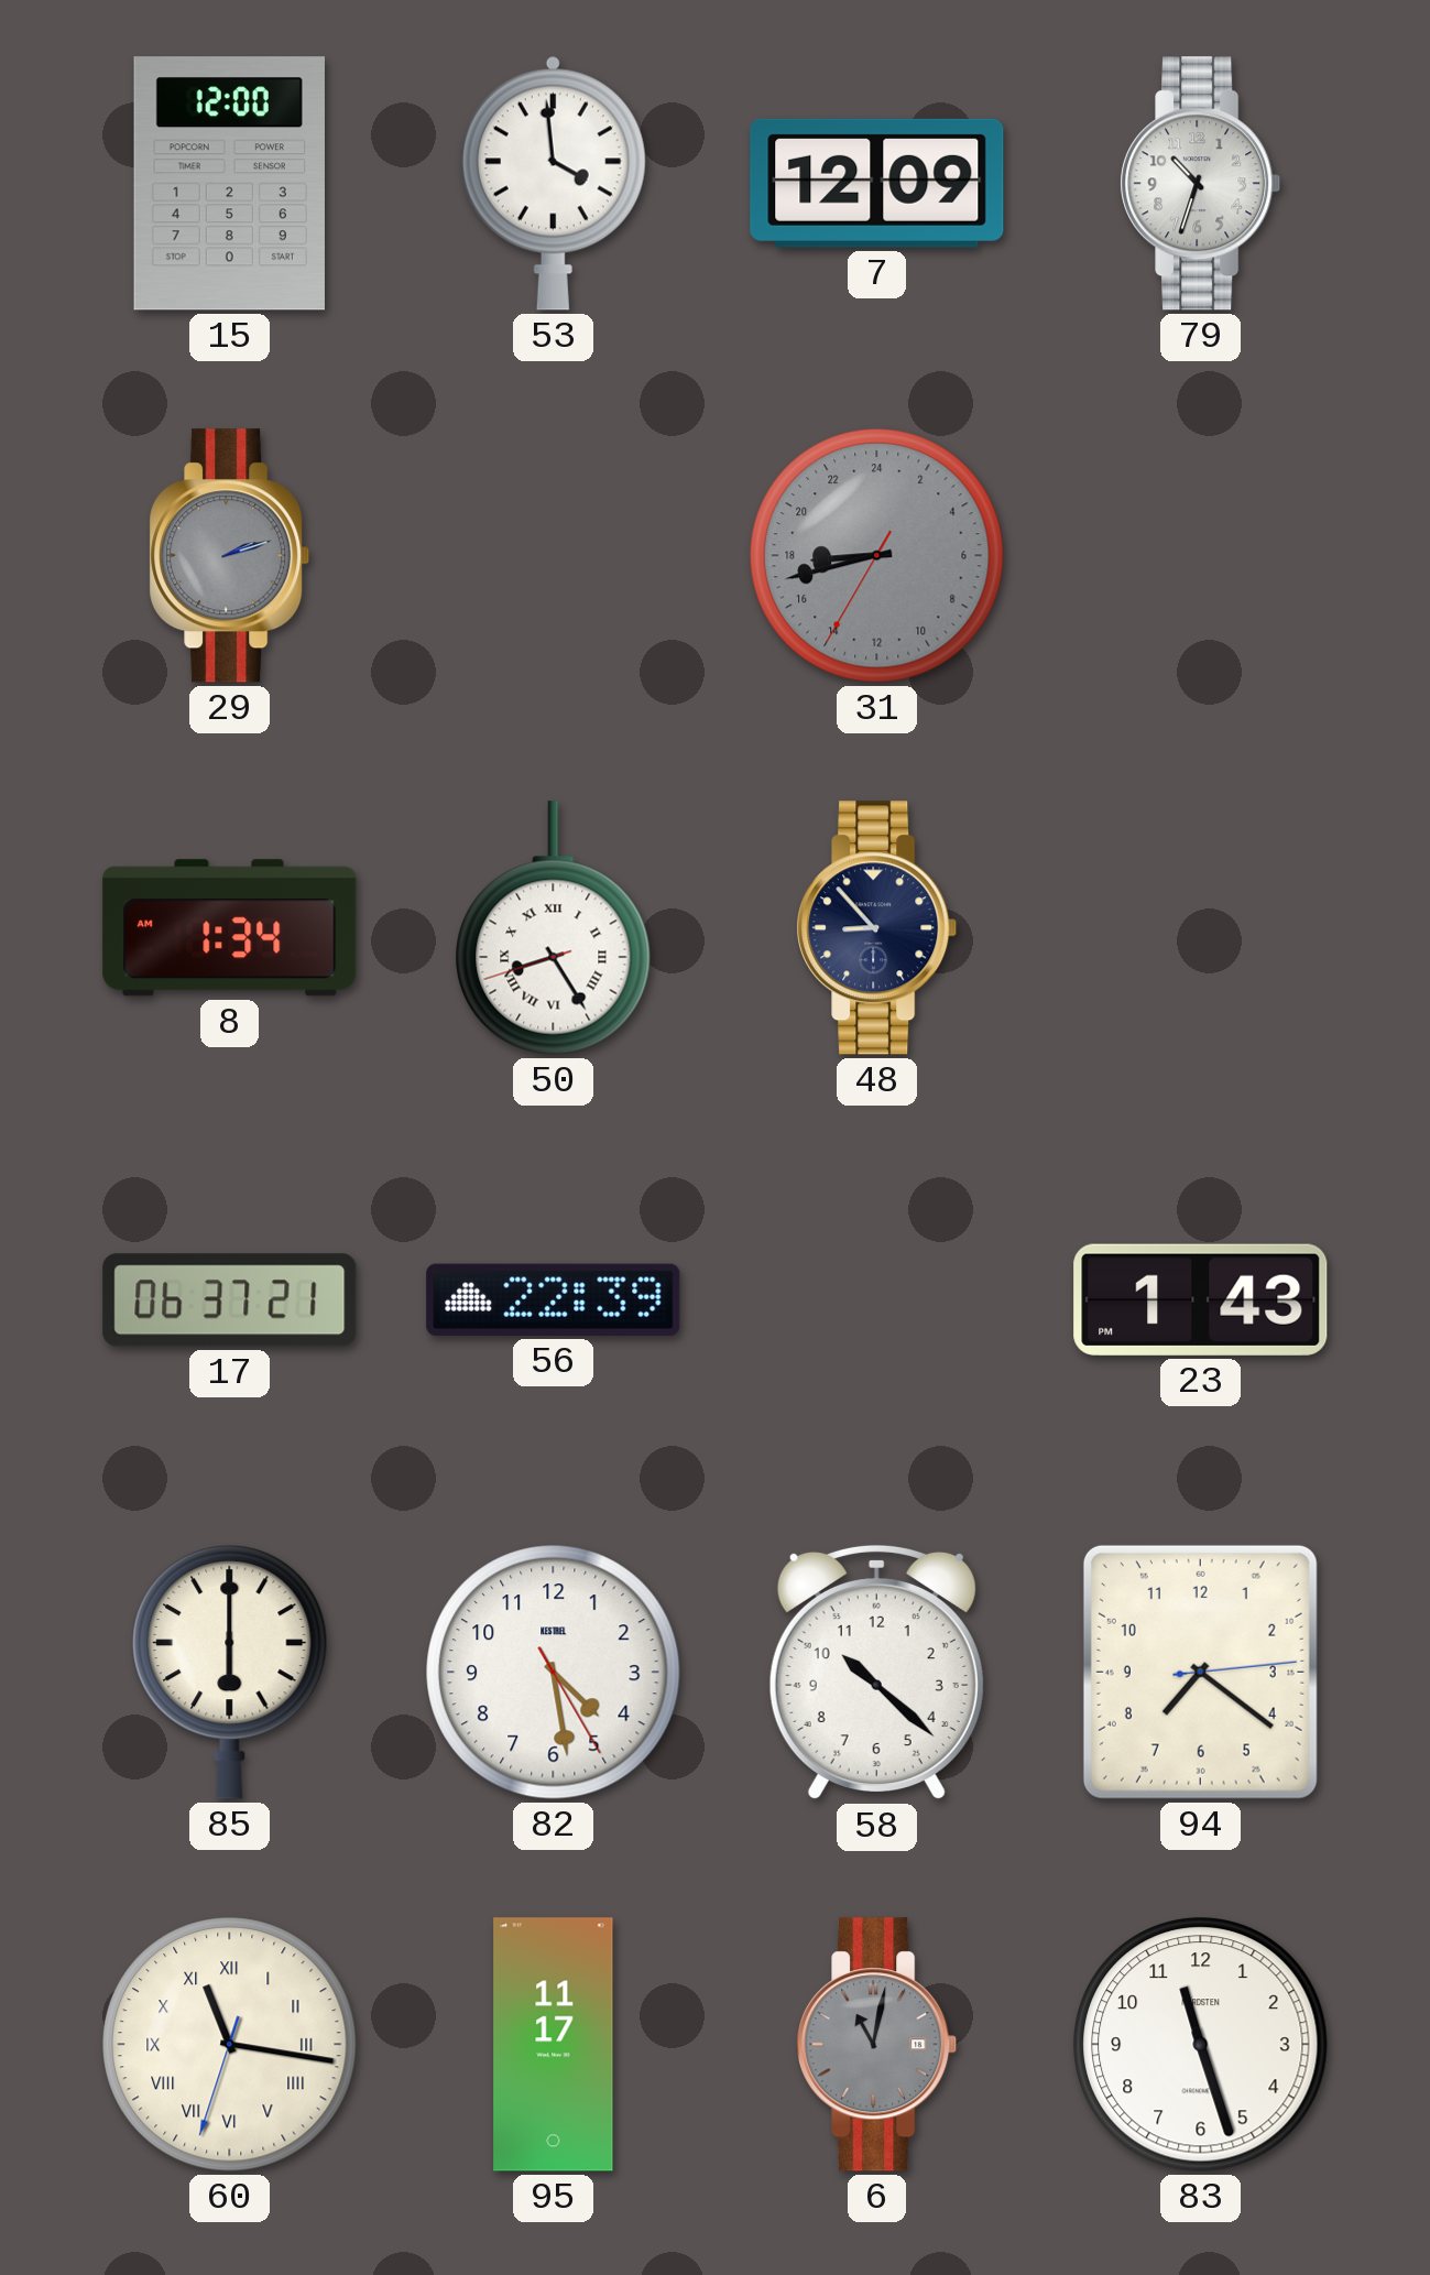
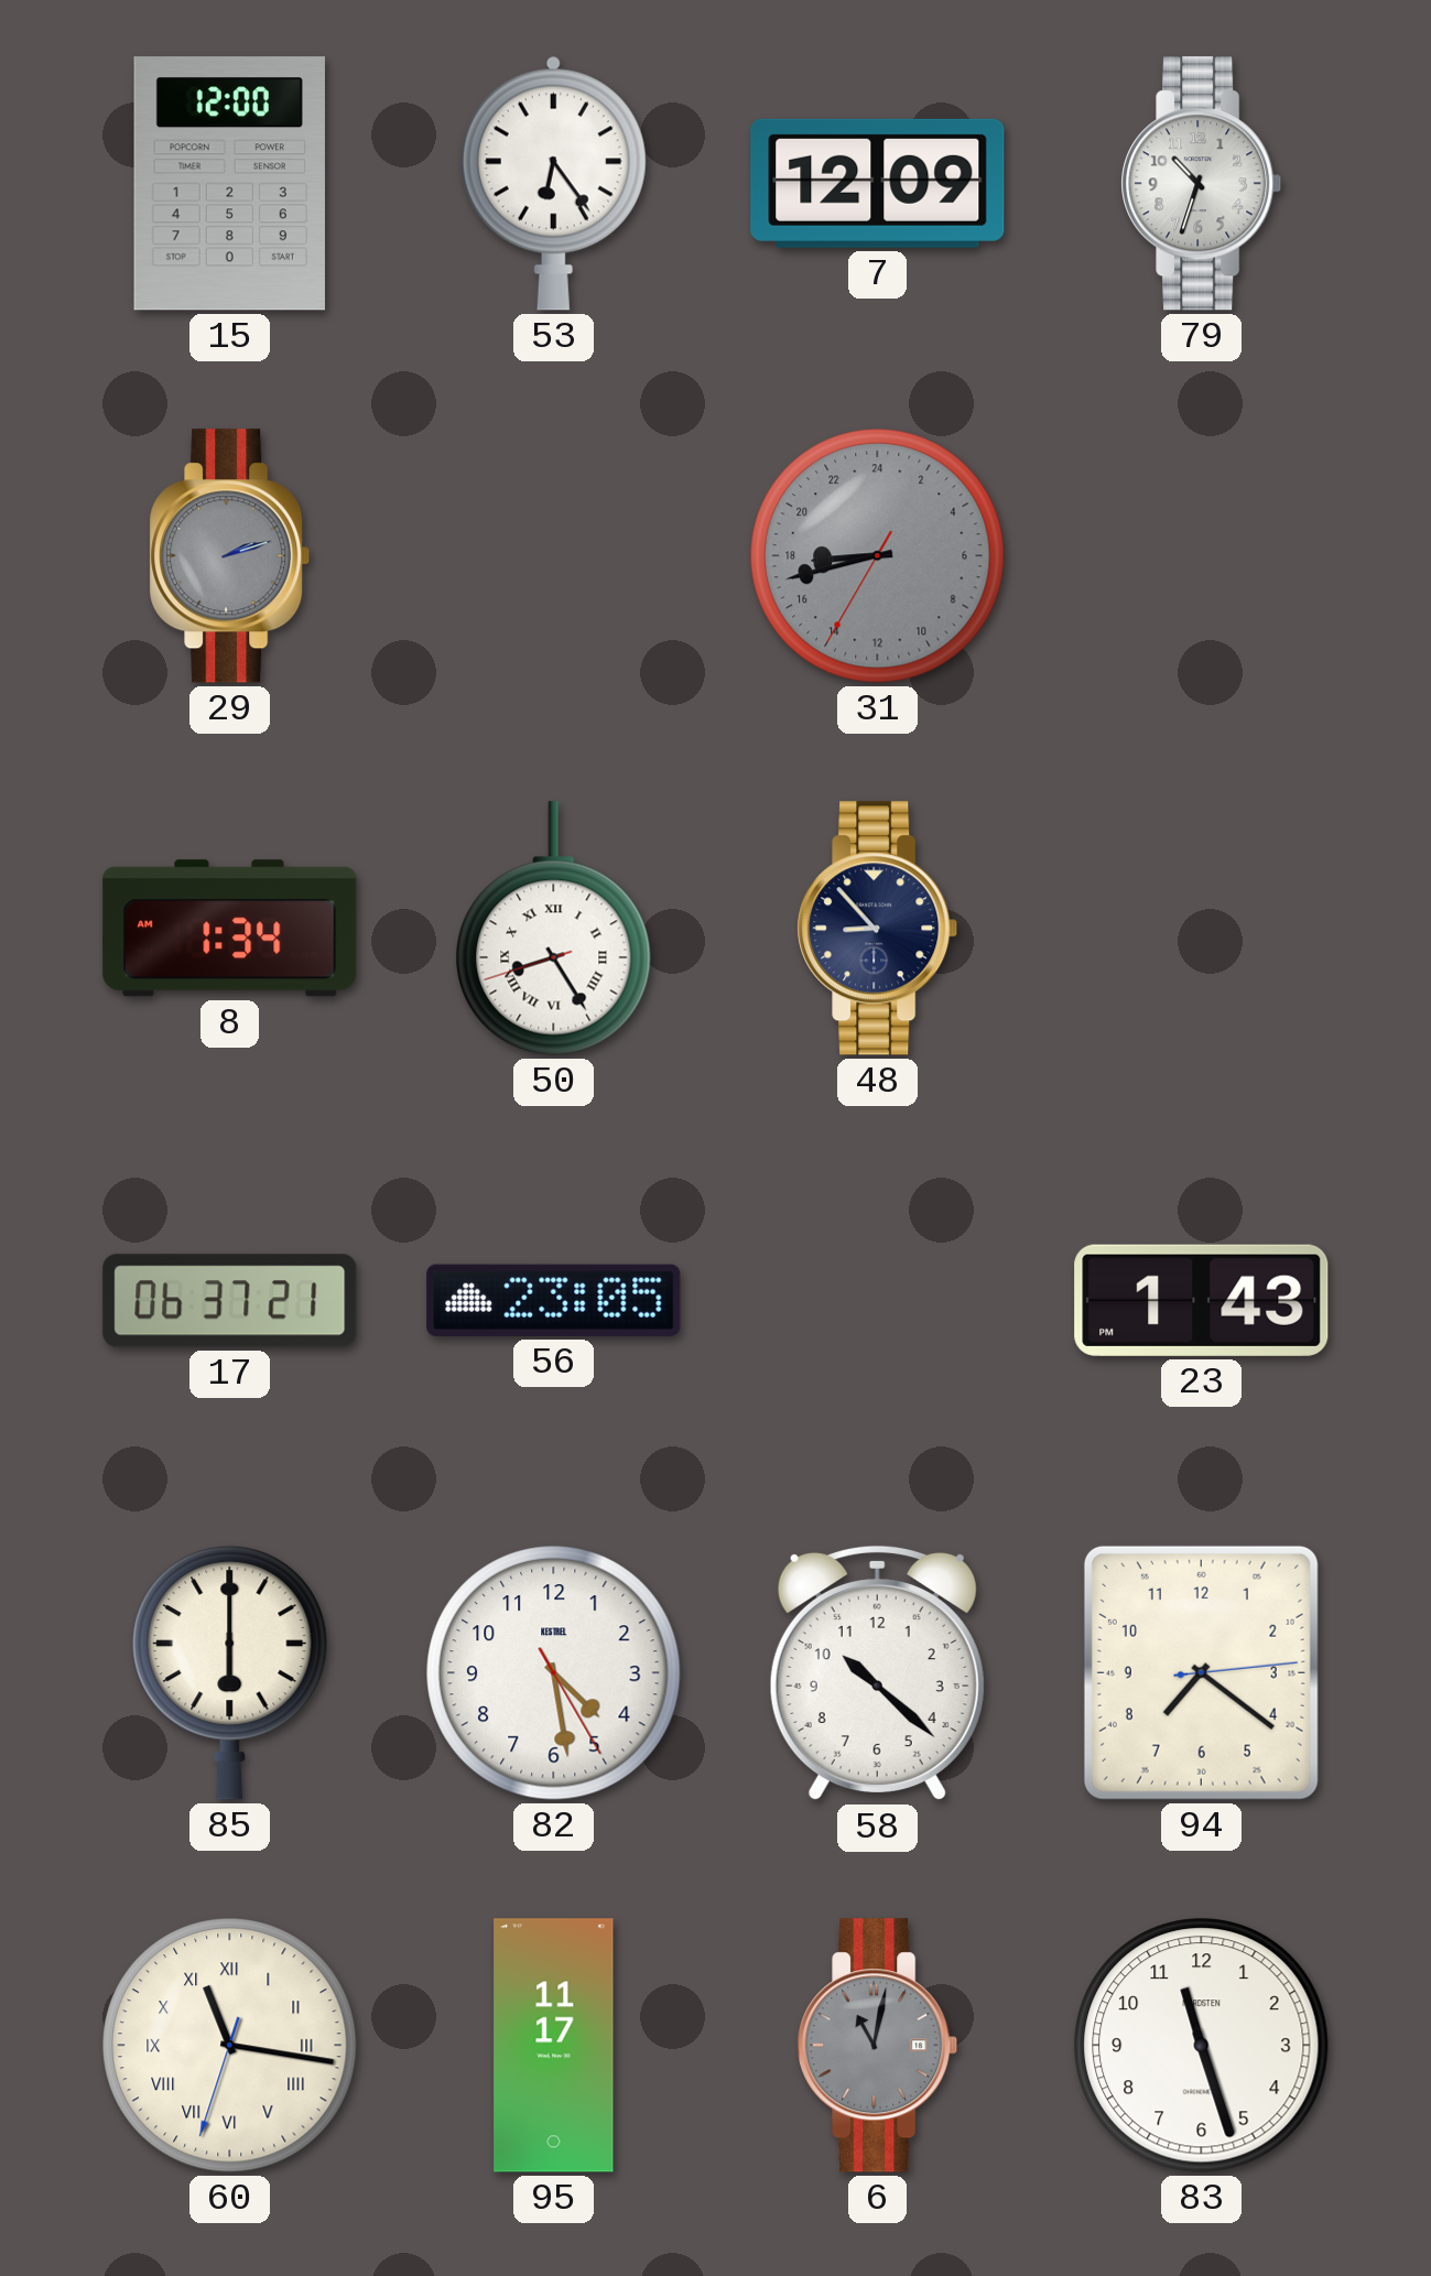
53: 3:59 -> 6:24
56: 22:39 -> 23:05
